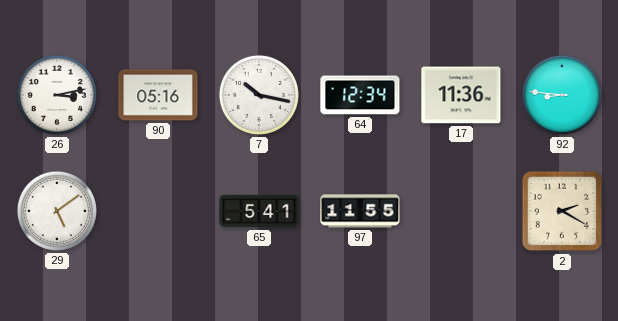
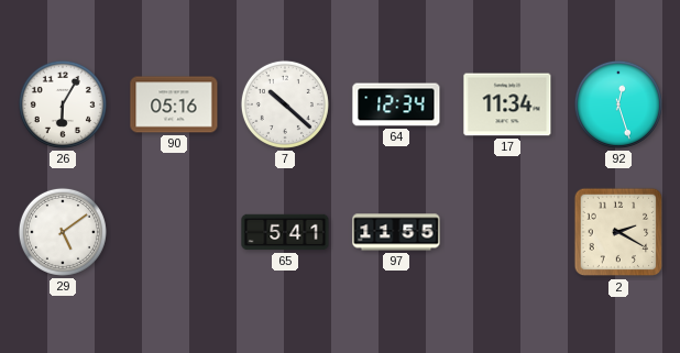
26: 3:13 -> 6:05
7: 10:17 -> 10:22
17: 11:36 -> 11:34
92: 8:46 -> 12:27
